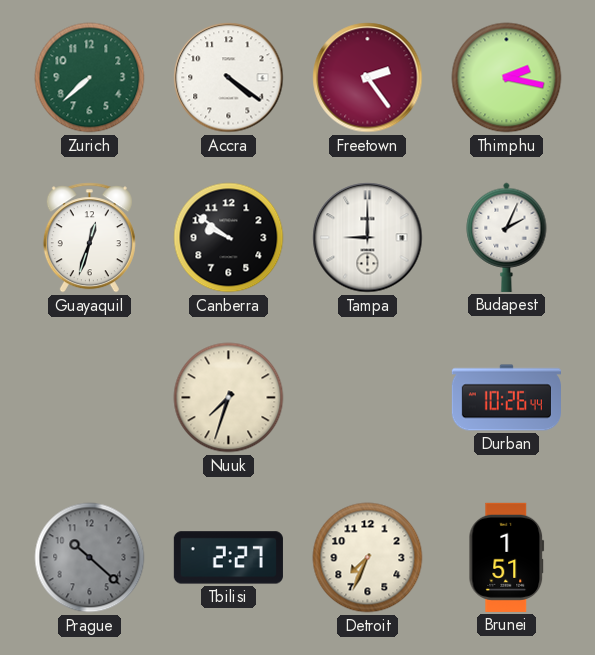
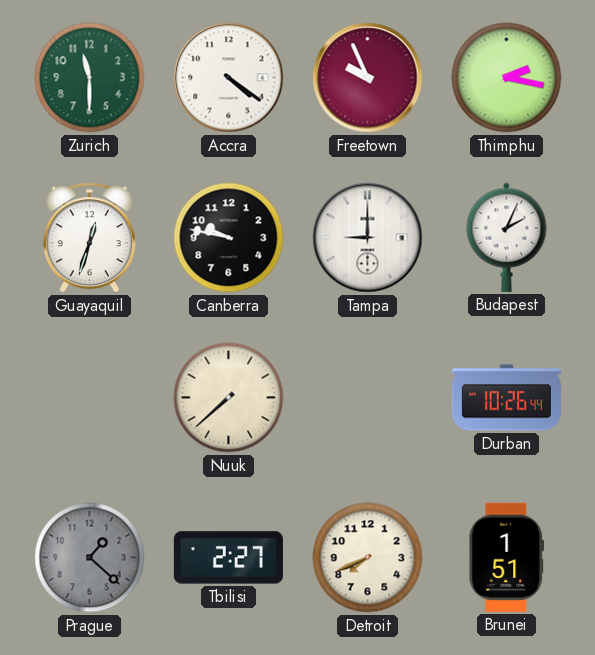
Zurich: 7:38 -> 11:30
Freetown: 2:24 -> 9:56
Canberra: 9:51 -> 9:47
Nuuk: 7:33 -> 7:38
Prague: 10:22 -> 1:22
Detroit: 7:34 -> 7:41
